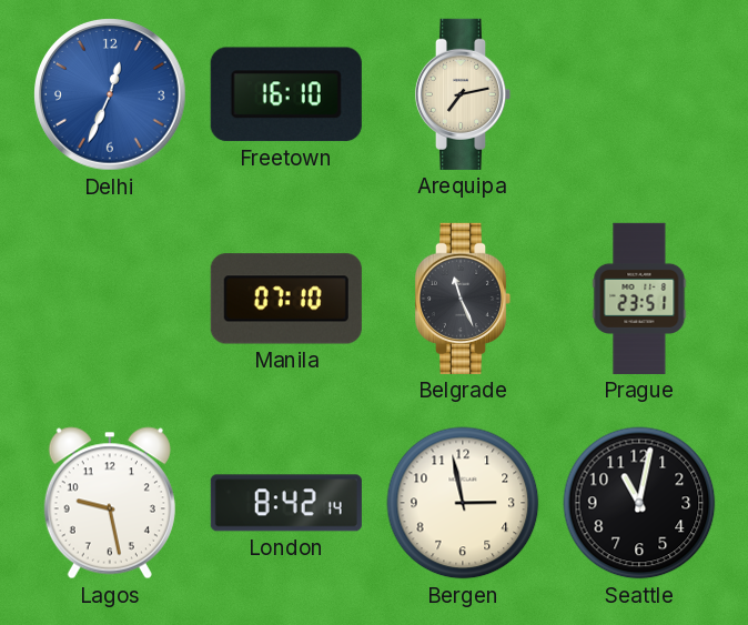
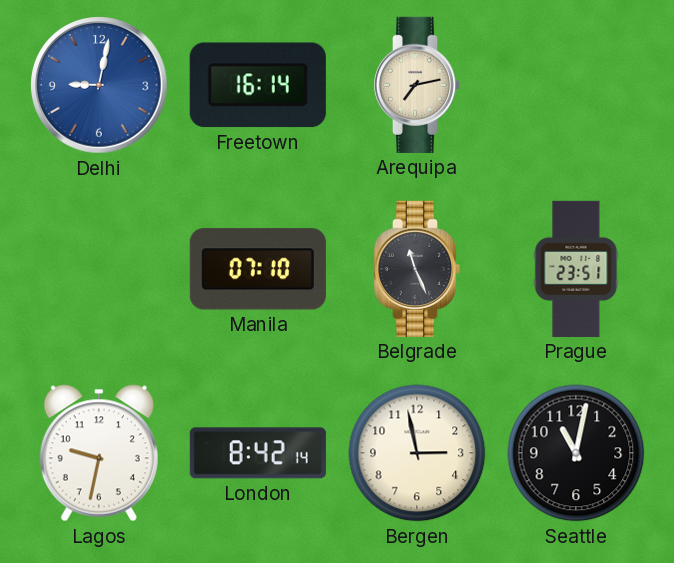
Delhi: 12:34 -> 9:02
Freetown: 16:10 -> 16:14
Lagos: 9:28 -> 9:32
